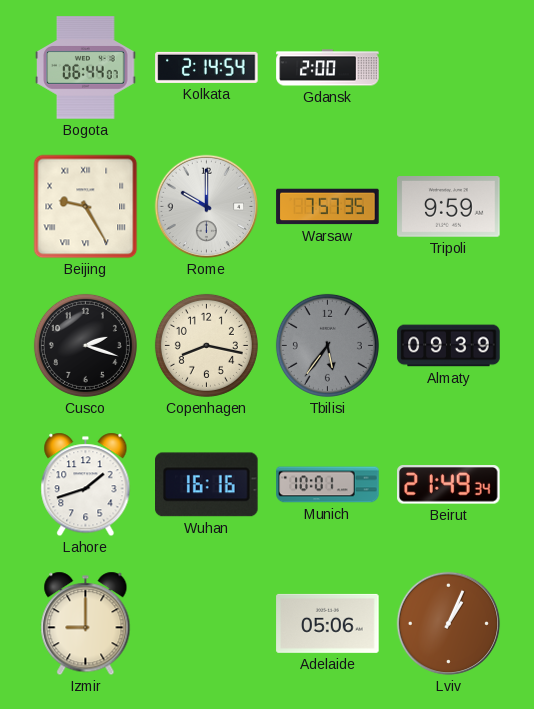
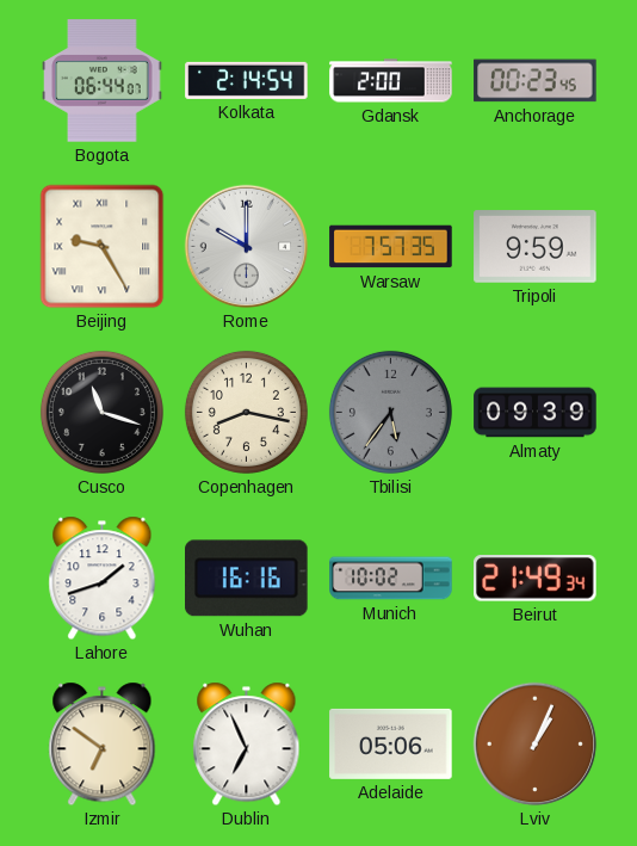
Anchorage: none -> 00:23
Cusco: 2:18 -> 11:18
Munich: 10:01 -> 10:02
Izmir: 9:00 -> 6:51
Dublin: none -> 6:56
